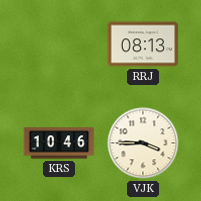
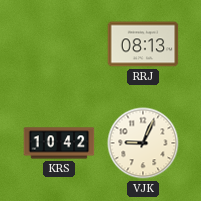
KRS: 10:46 -> 10:42
VJK: 3:45 -> 9:04
